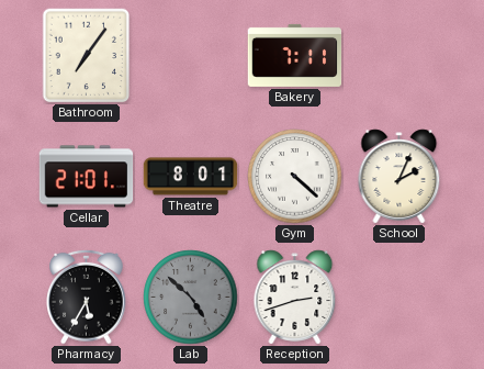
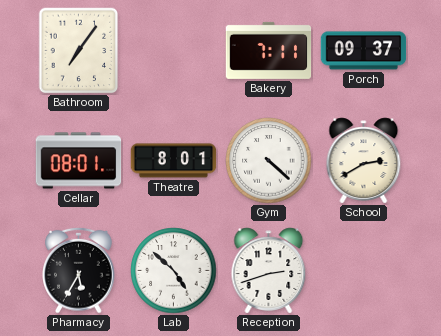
Porch: none -> 09:37
Cellar: 21:01 -> 08:01
School: 2:04 -> 2:40
Lab dial: grey -> white
